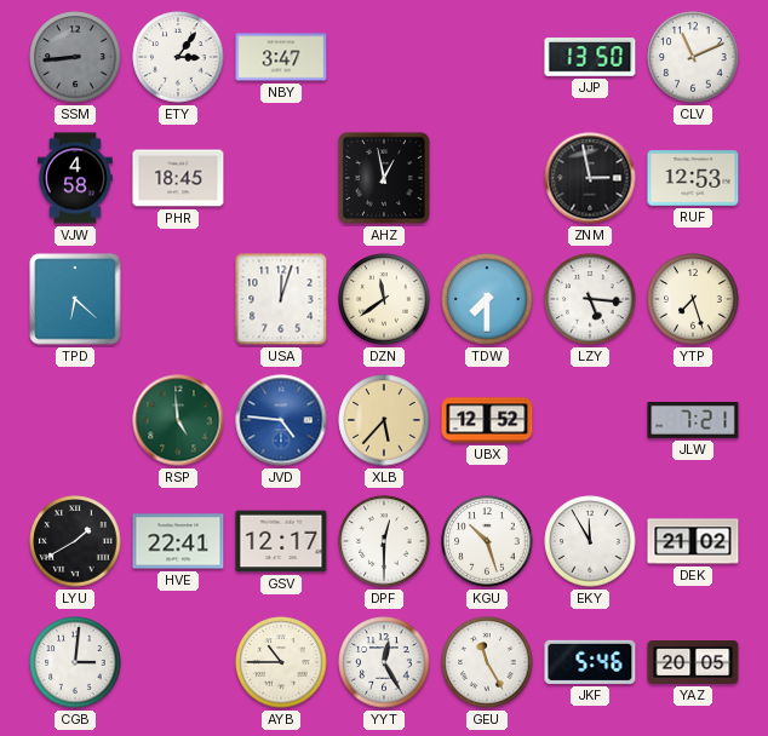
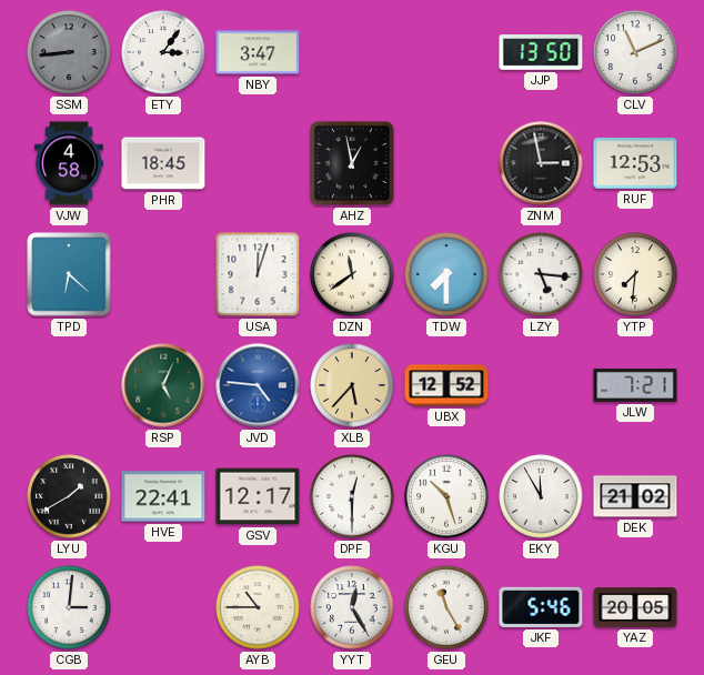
YTP: 7:27 -> 7:31
RSP: 4:59 -> 5:04
